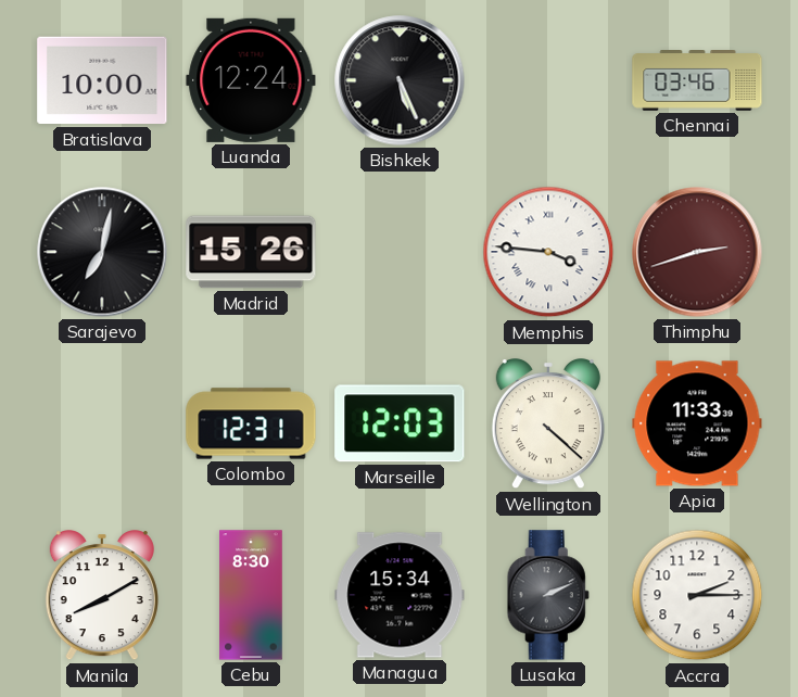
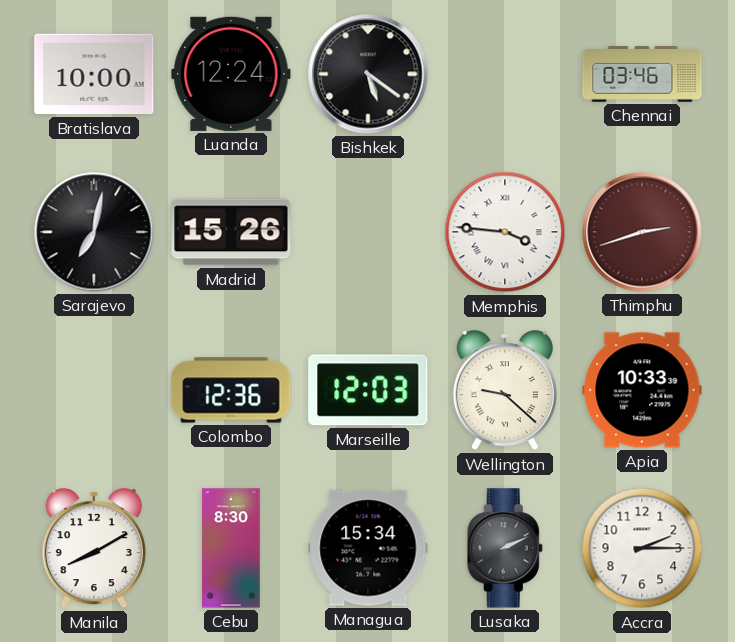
Bishkek: 5:26 -> 5:21
Colombo: 12:31 -> 12:36
Wellington: 4:22 -> 9:22
Apia: 11:33 -> 10:33
